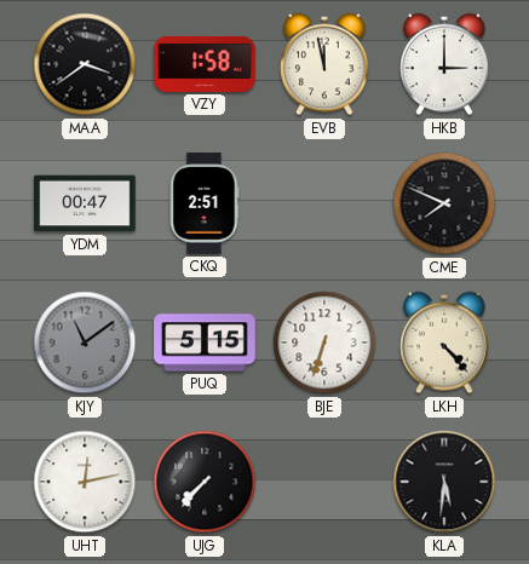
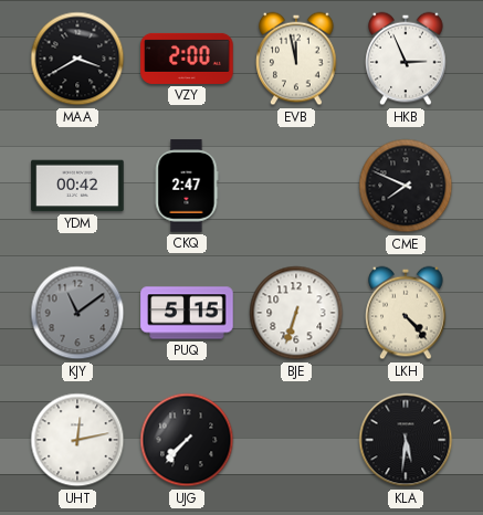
MAA: 3:39 -> 3:40
VZY: 1:58 -> 2:00
HKB: 3:00 -> 2:56
YDM: 00:47 -> 00:42
CKQ: 2:51 -> 2:47
